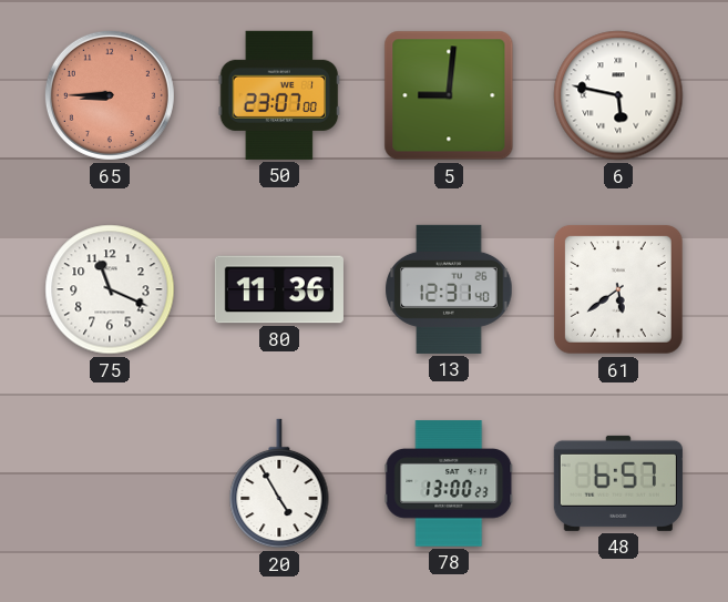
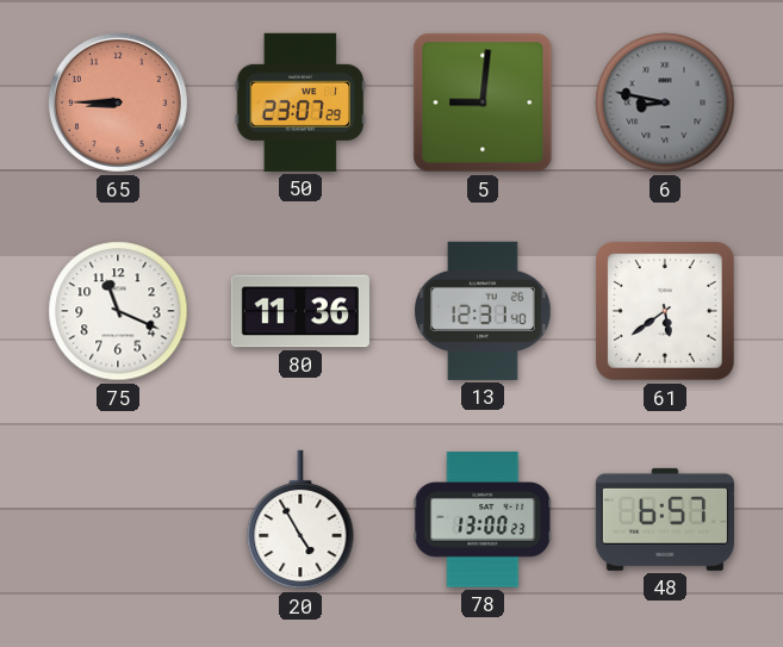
50: 23:07:00 -> 23:07:29
6: 5:47 -> 8:47
6 dial: white -> grey
